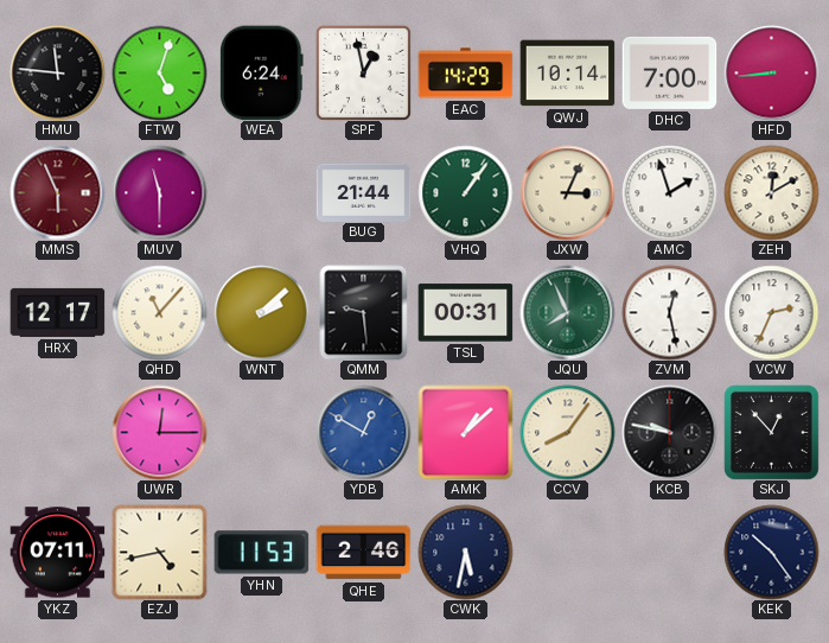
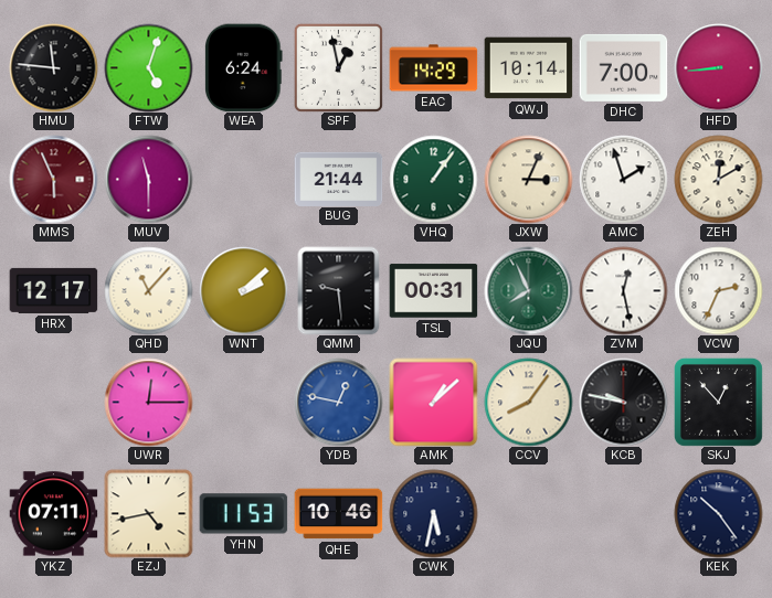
YDB: 12:50 -> 12:47
QHE: 2:46 -> 10:46
